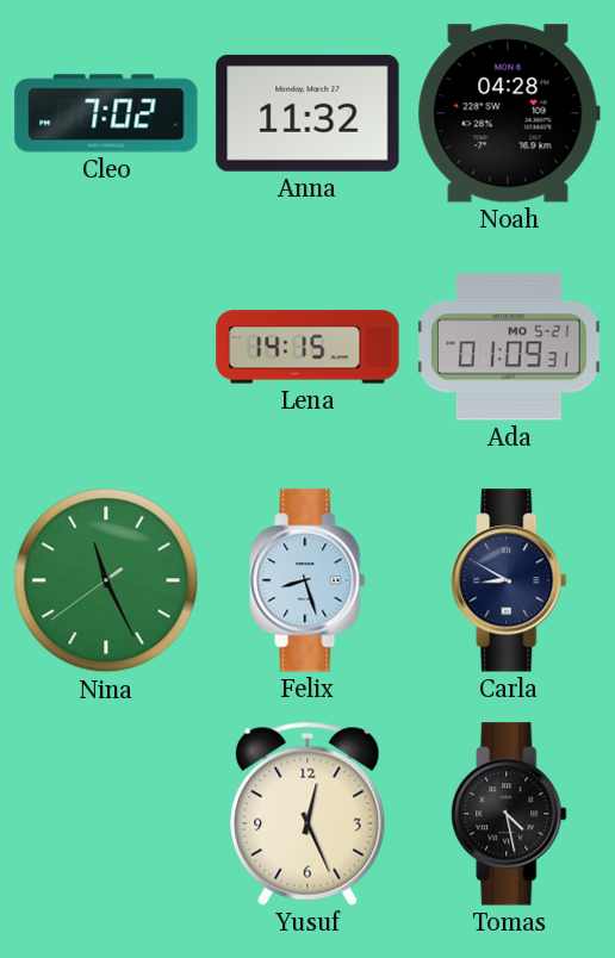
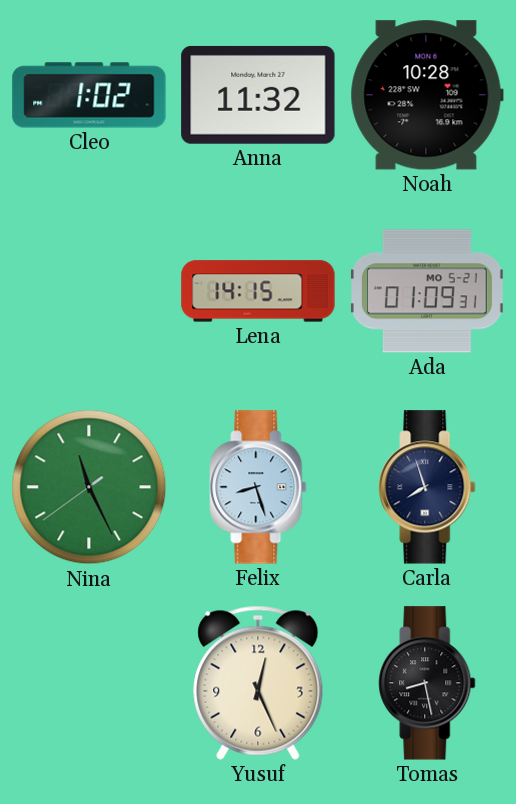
Cleo: 7:02 -> 1:02
Noah: 04:28 -> 10:28
Carla: 8:50 -> 7:57
Tomas: 4:28 -> 8:28
